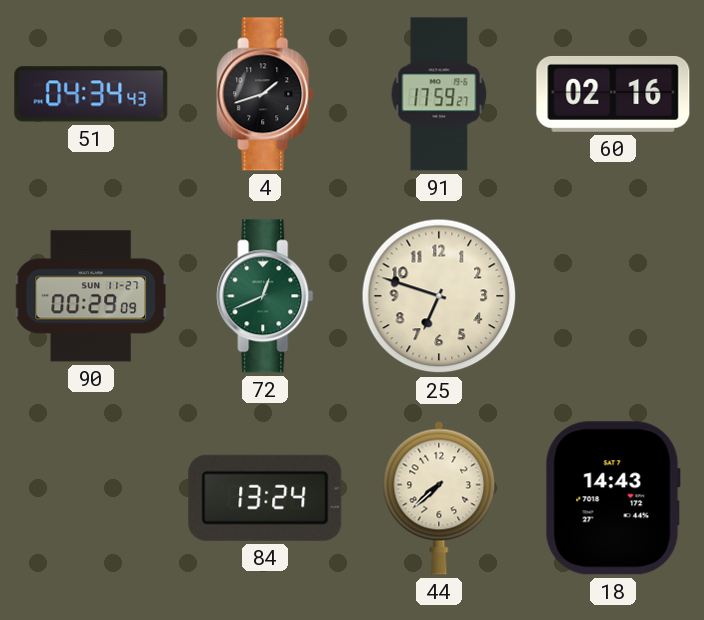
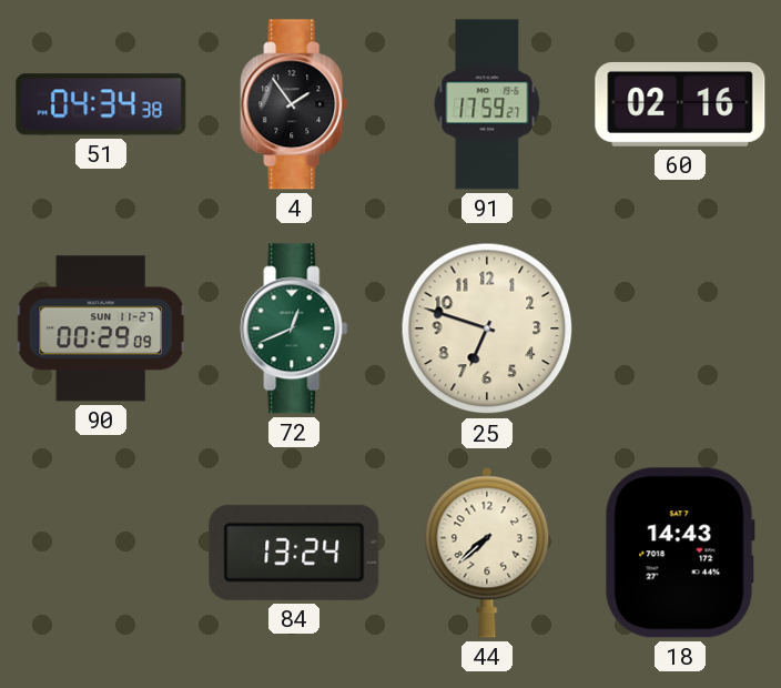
51: 04:34:43 -> 04:34:38
4: 1:42 -> 1:54
